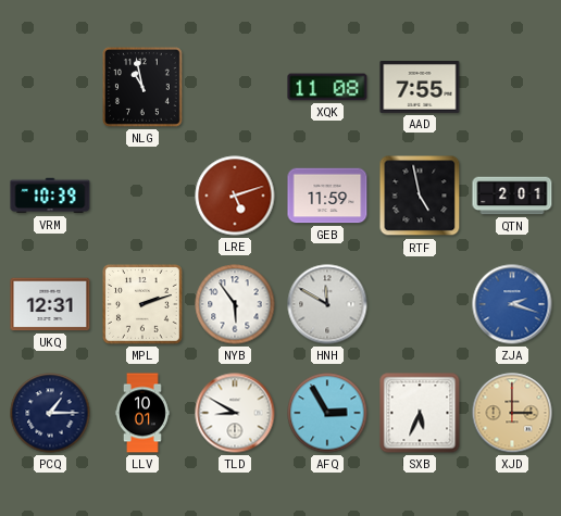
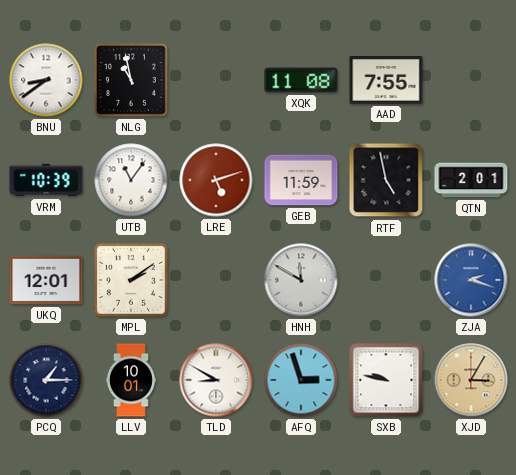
BNU: none -> 8:39
UTB: none -> 11:06
UKQ: 12:31 -> 12:01
MPL: 2:12 -> 2:09
NYB: 5:54 -> none
AFQ: 2:55 -> 2:57
SXB: 5:34 -> 9:47
XJD: 3:00 -> 3:05
